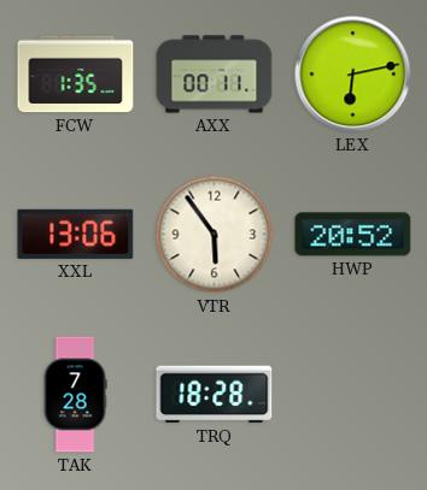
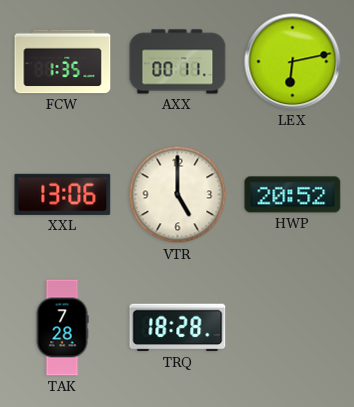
VTR: 5:54 -> 5:00
